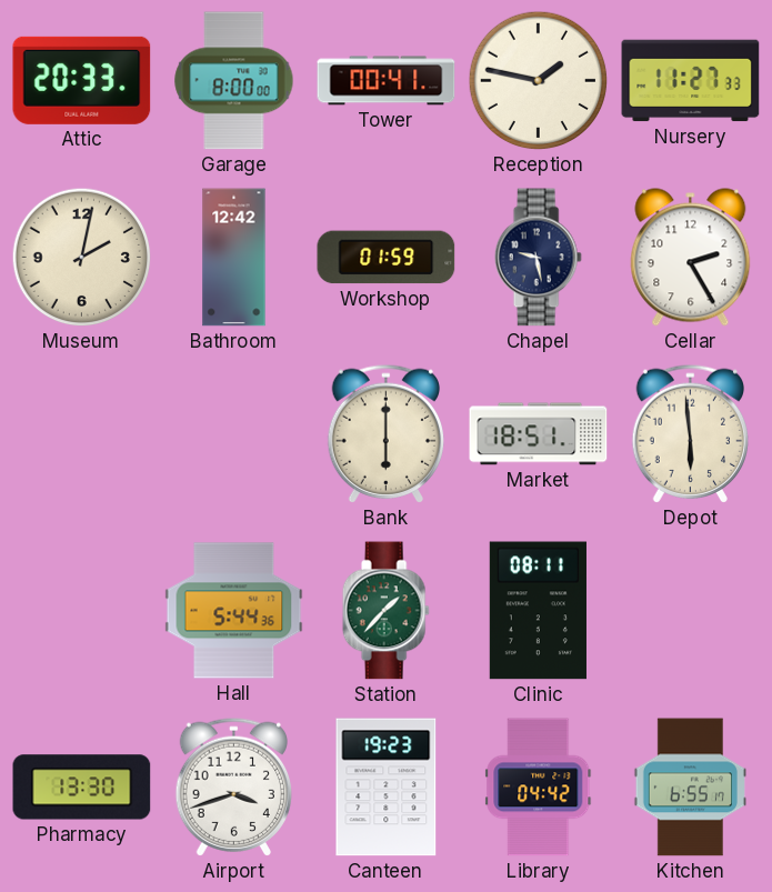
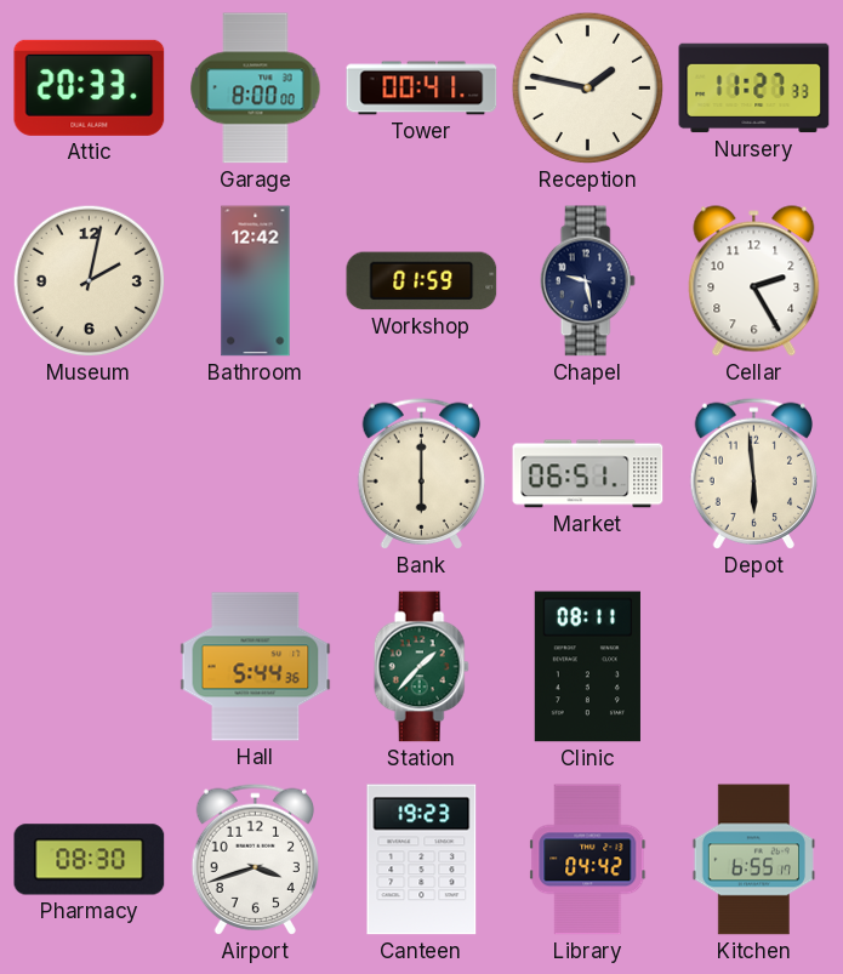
Market: 18:51 -> 06:51
Pharmacy: 13:30 -> 08:30
